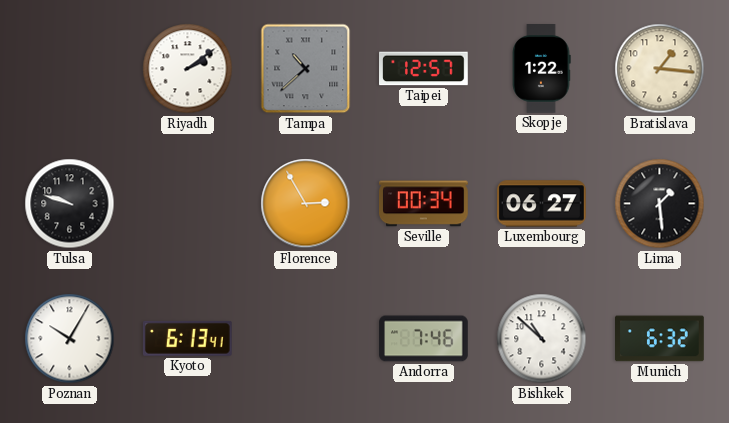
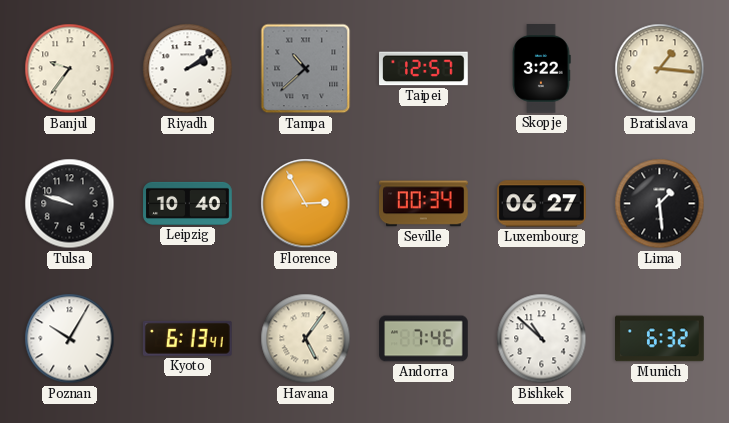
Banjul: none -> 9:36
Skopje: 1:22 -> 3:22
Leipzig: none -> 10:40
Havana: none -> 5:06
